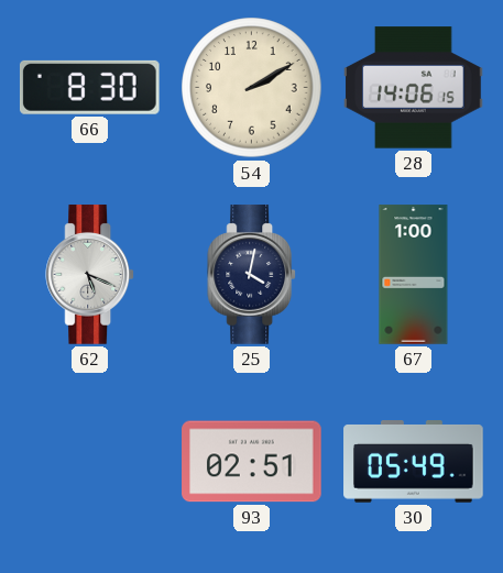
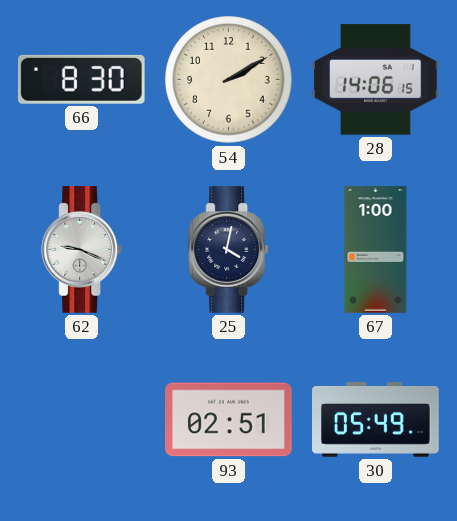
62: 5:19 -> 9:19
